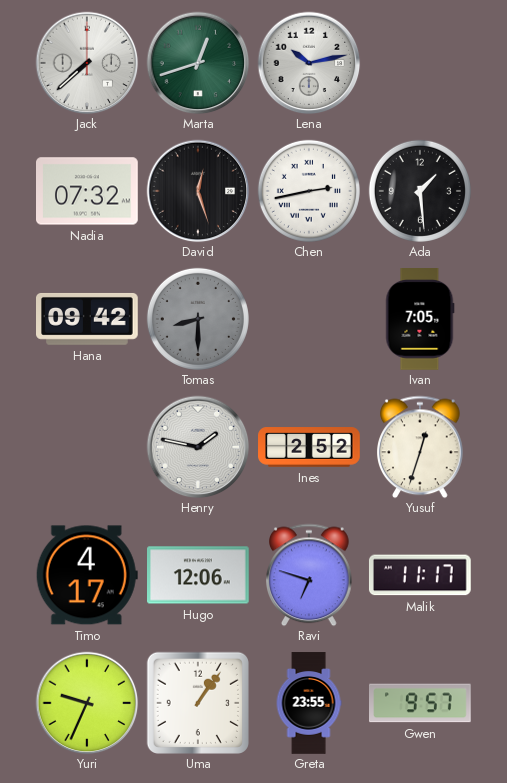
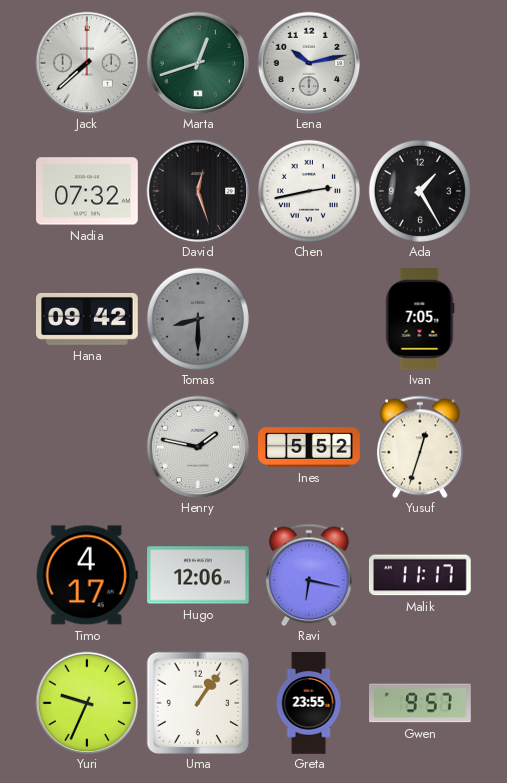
Ada: 1:29 -> 1:25
Ines: 2:52 -> 5:52
Ravi: 6:48 -> 6:17
